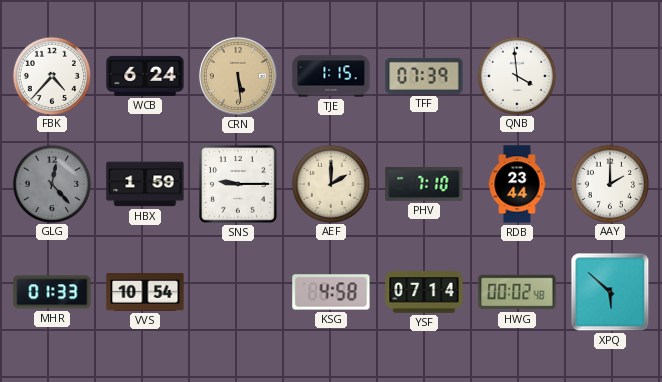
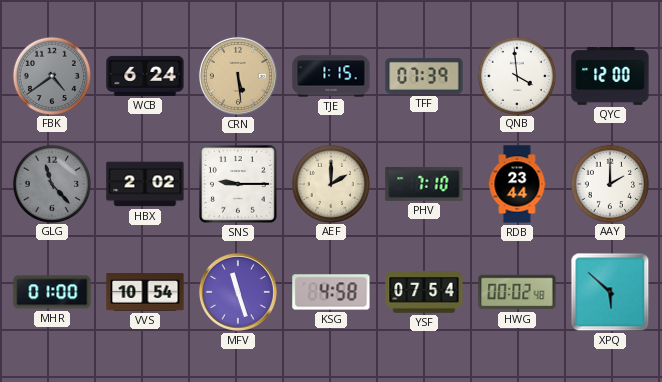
FBK: 4:37 -> 4:39
FBK dial: white -> grey
QYC: none -> 12:00
GLG: 12:23 -> 11:23
HBX: 1:59 -> 2:02
MHR: 01:33 -> 01:00
MFV: none -> 11:27
YSF: 07:14 -> 07:54
